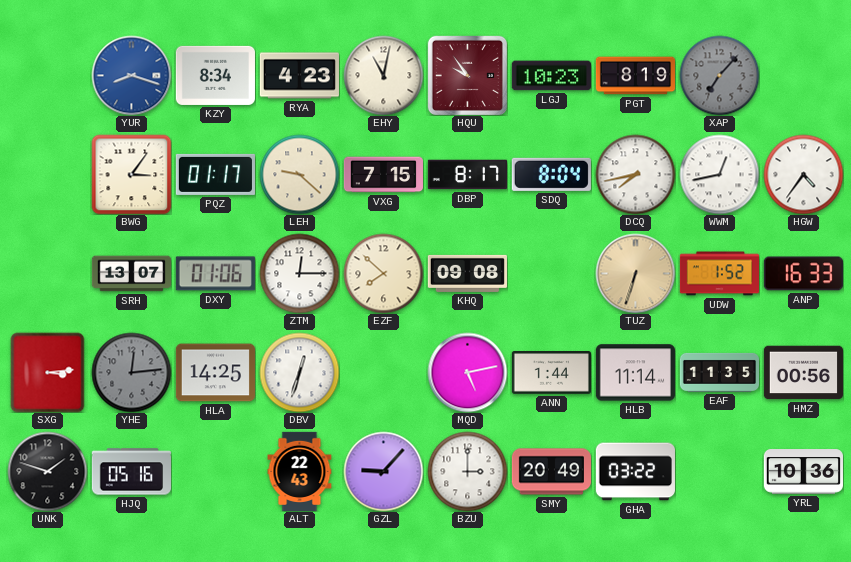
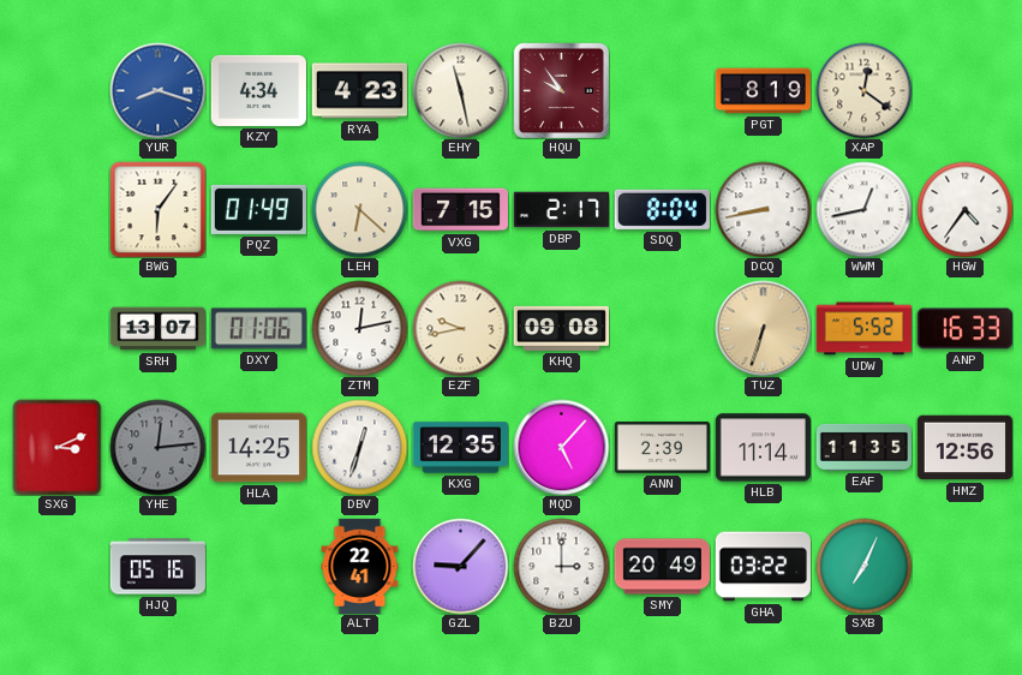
KZY: 8:34 -> 4:34
EHY: 11:02 -> 11:28
LGJ: 10:23 -> none
XAP: 7:07 -> 12:21
XAP dial: grey -> cream
BWG: 3:06 -> 6:06
PQZ: 01:17 -> 01:49
LEH: 9:22 -> 6:22
DBP: 8:17 -> 2:17
DCQ: 7:43 -> 8:43
ZTM: 12:15 -> 12:13
EZF: 7:52 -> 9:43
UDW: 1:52 -> 5:52
SXG: 3:14 -> 3:11
KXG: none -> 12:35
MQD: 5:13 -> 5:07
ANN: 1:44 -> 2:39
HMZ: 00:56 -> 12:56
UNK: 1:48 -> none
ALT: 22:43 -> 22:41
SXB: none -> 7:04
YRL: 10:36 -> none
